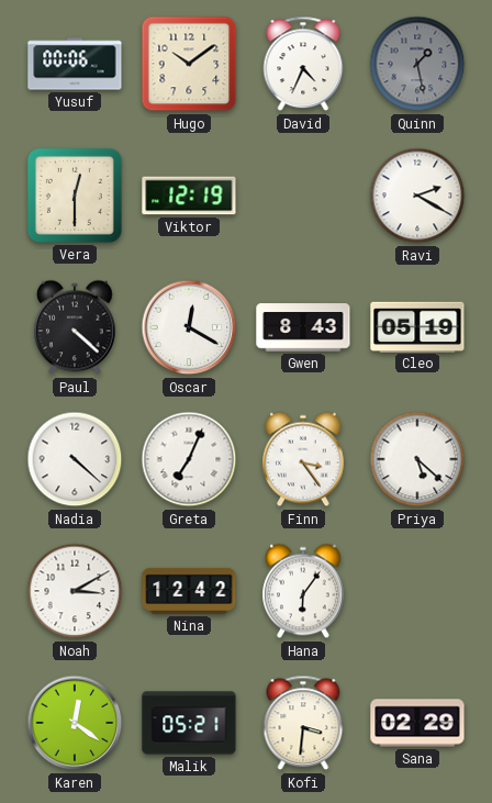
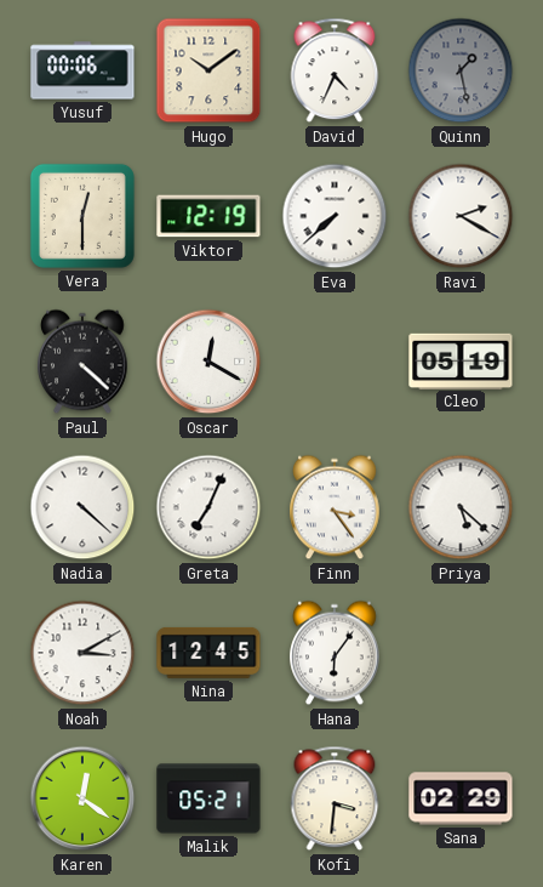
Eva: none -> 7:38
Gwen: 8:43 -> none
Nina: 12:42 -> 12:45
